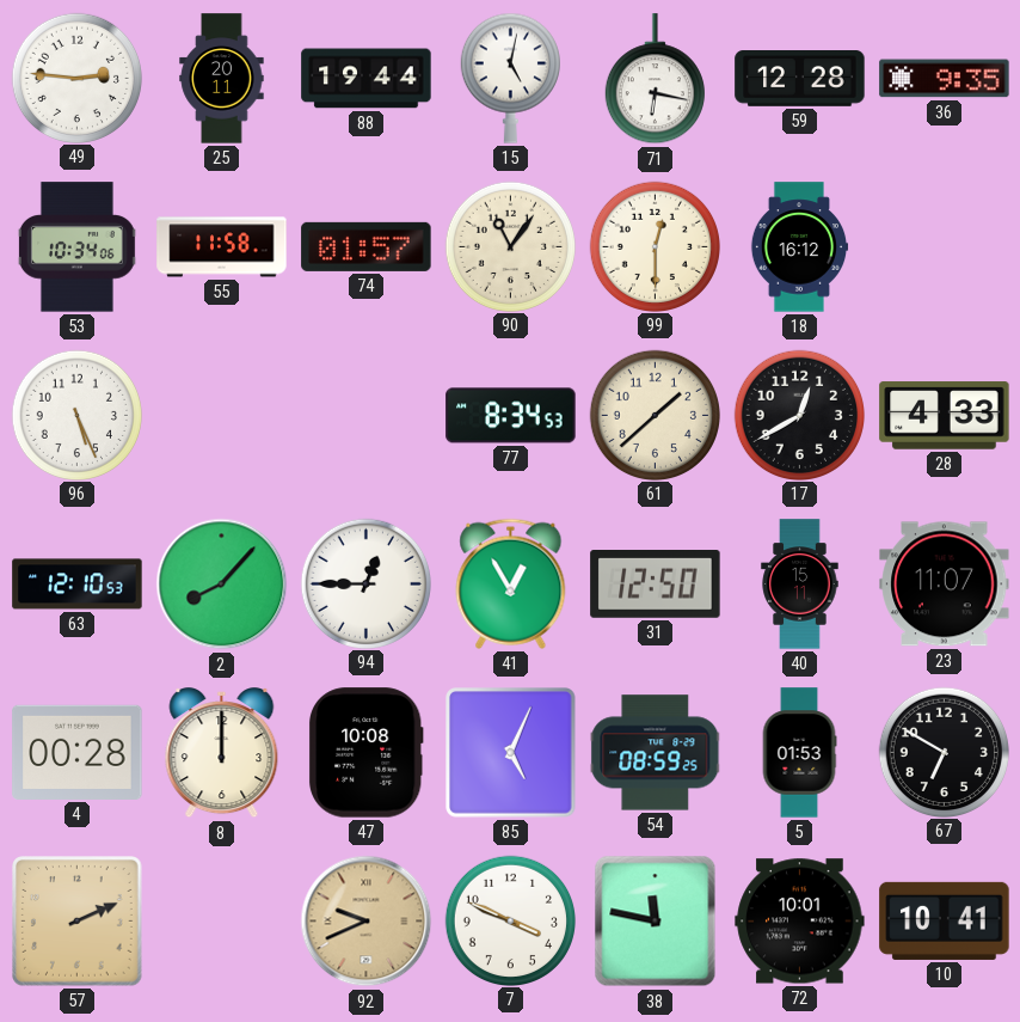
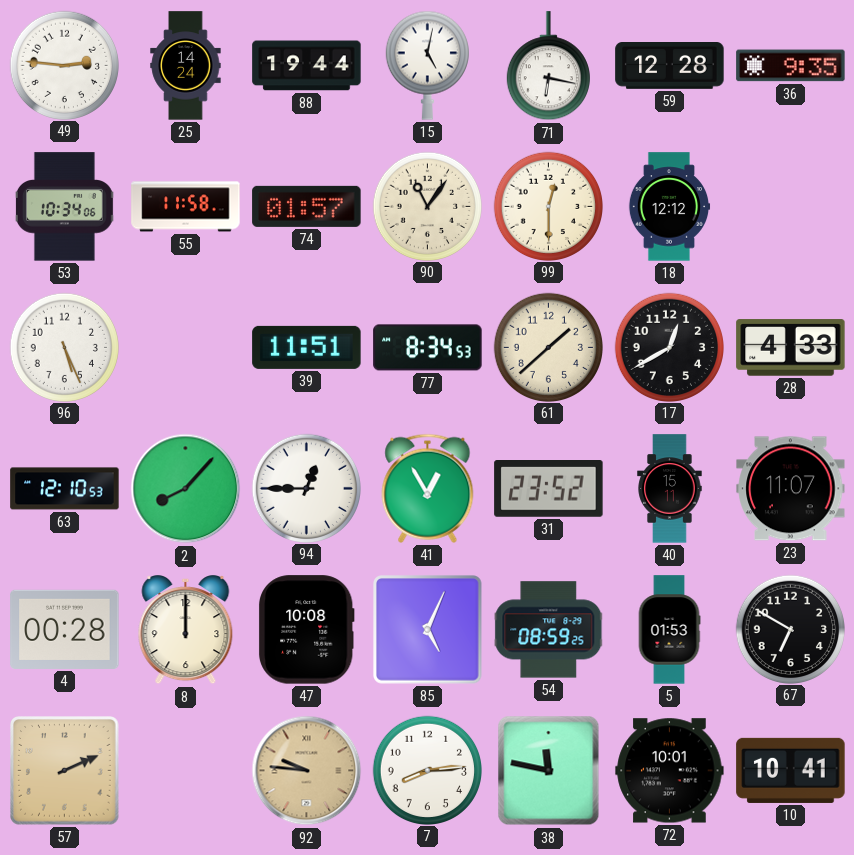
25: 20:11 -> 14:24
18: 16:12 -> 12:12
39: none -> 11:51
31: 12:50 -> 23:52
92: 9:41 -> 9:46
7: 3:49 -> 8:14
